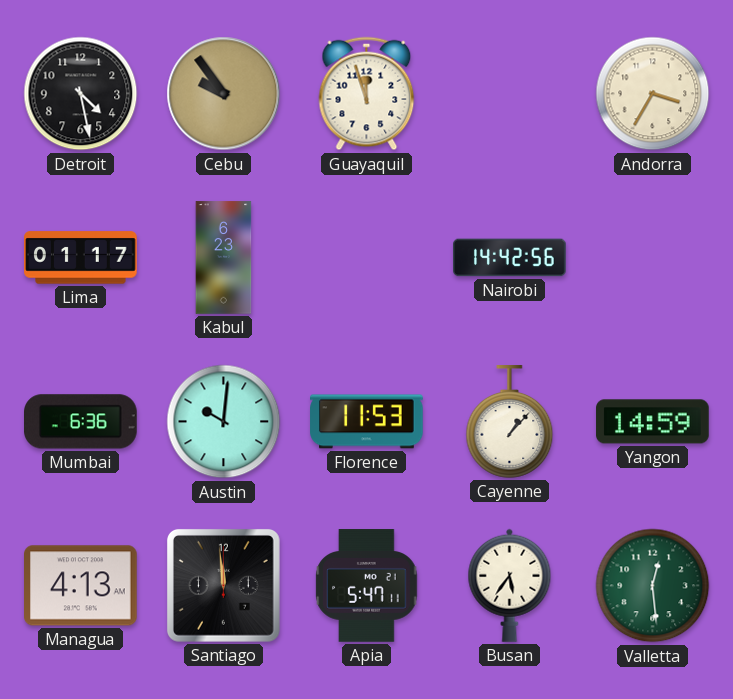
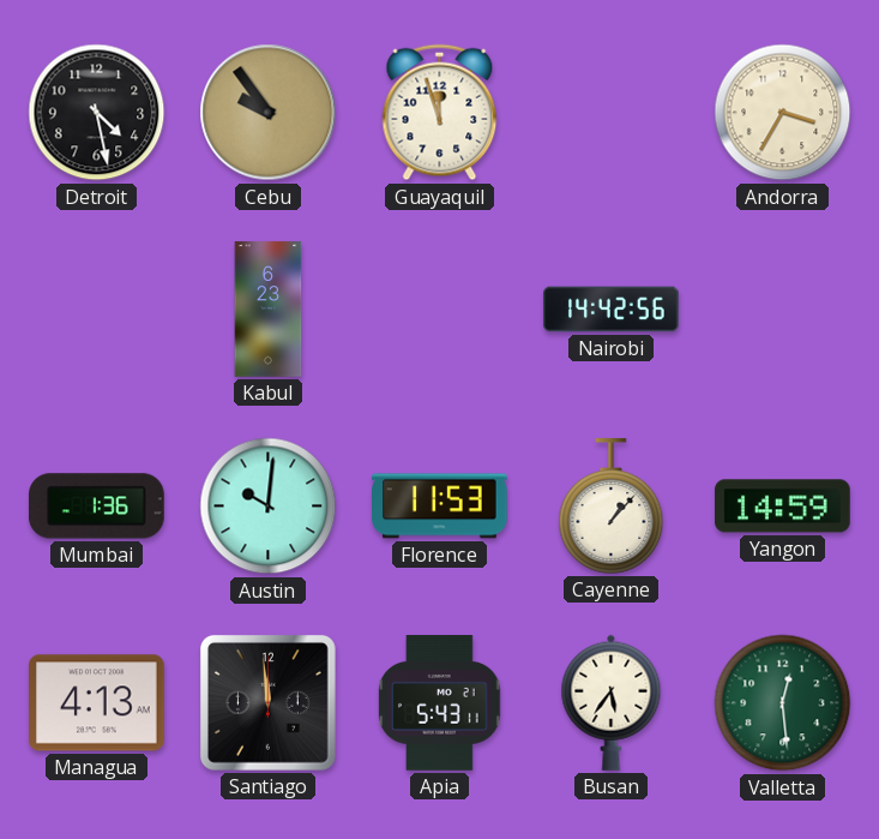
Lima: 01:17 -> none
Mumbai: 6:36 -> 1:36
Apia: 5:47 -> 5:43
